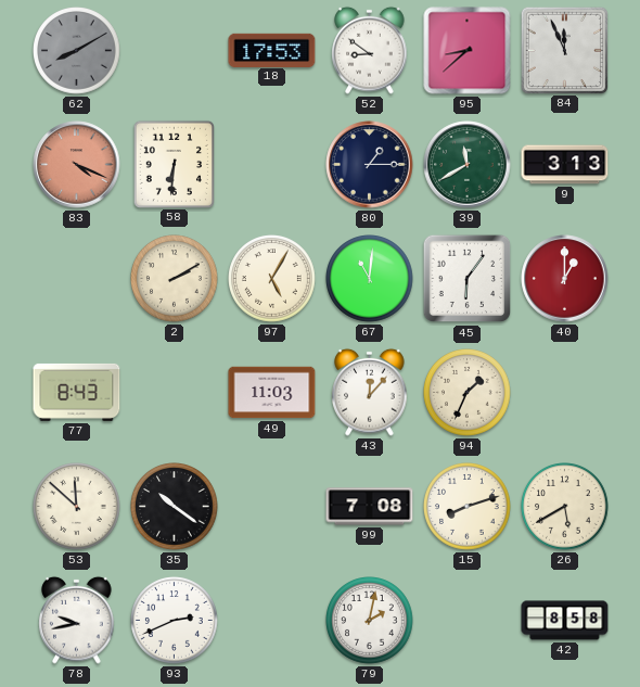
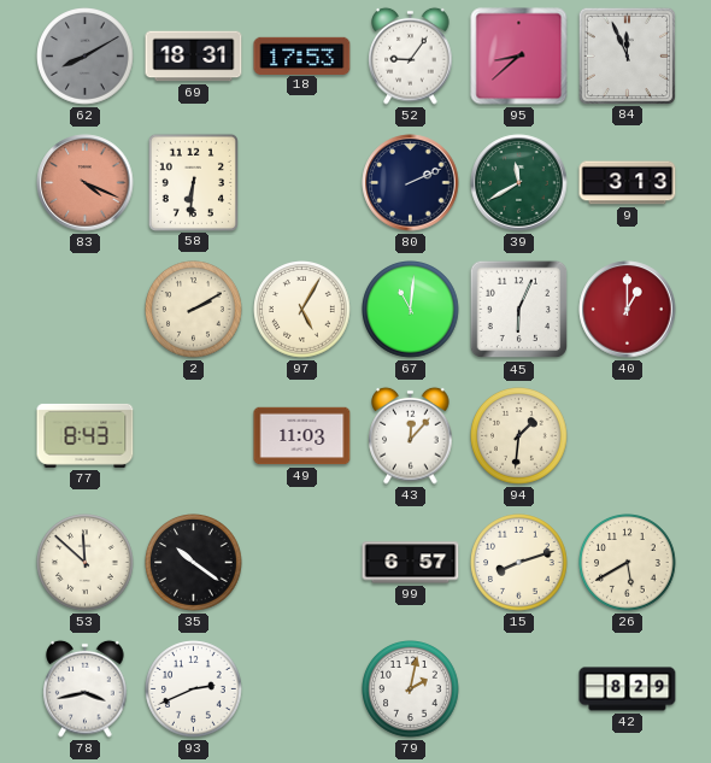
69: none -> 18:31
52: 8:51 -> 9:06
80: 1:15 -> 2:11
45: 6:06 -> 6:04
94: 1:34 -> 1:31
99: 7:08 -> 6:57
78: 9:43 -> 3:43
42: 8:58 -> 8:29
